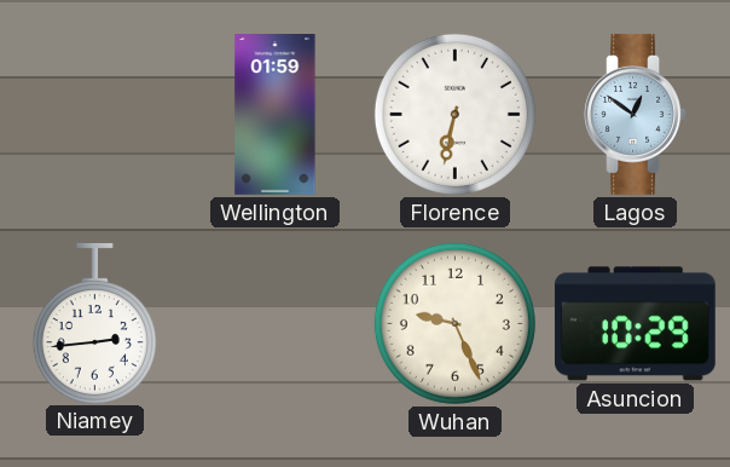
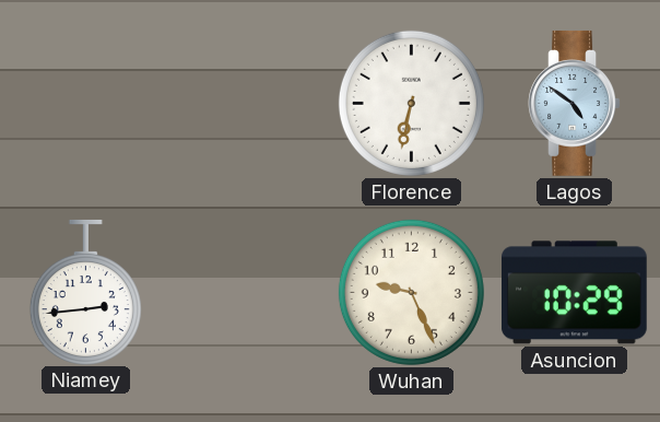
Wellington: 01:59 -> none
Lagos: 12:51 -> 4:51
